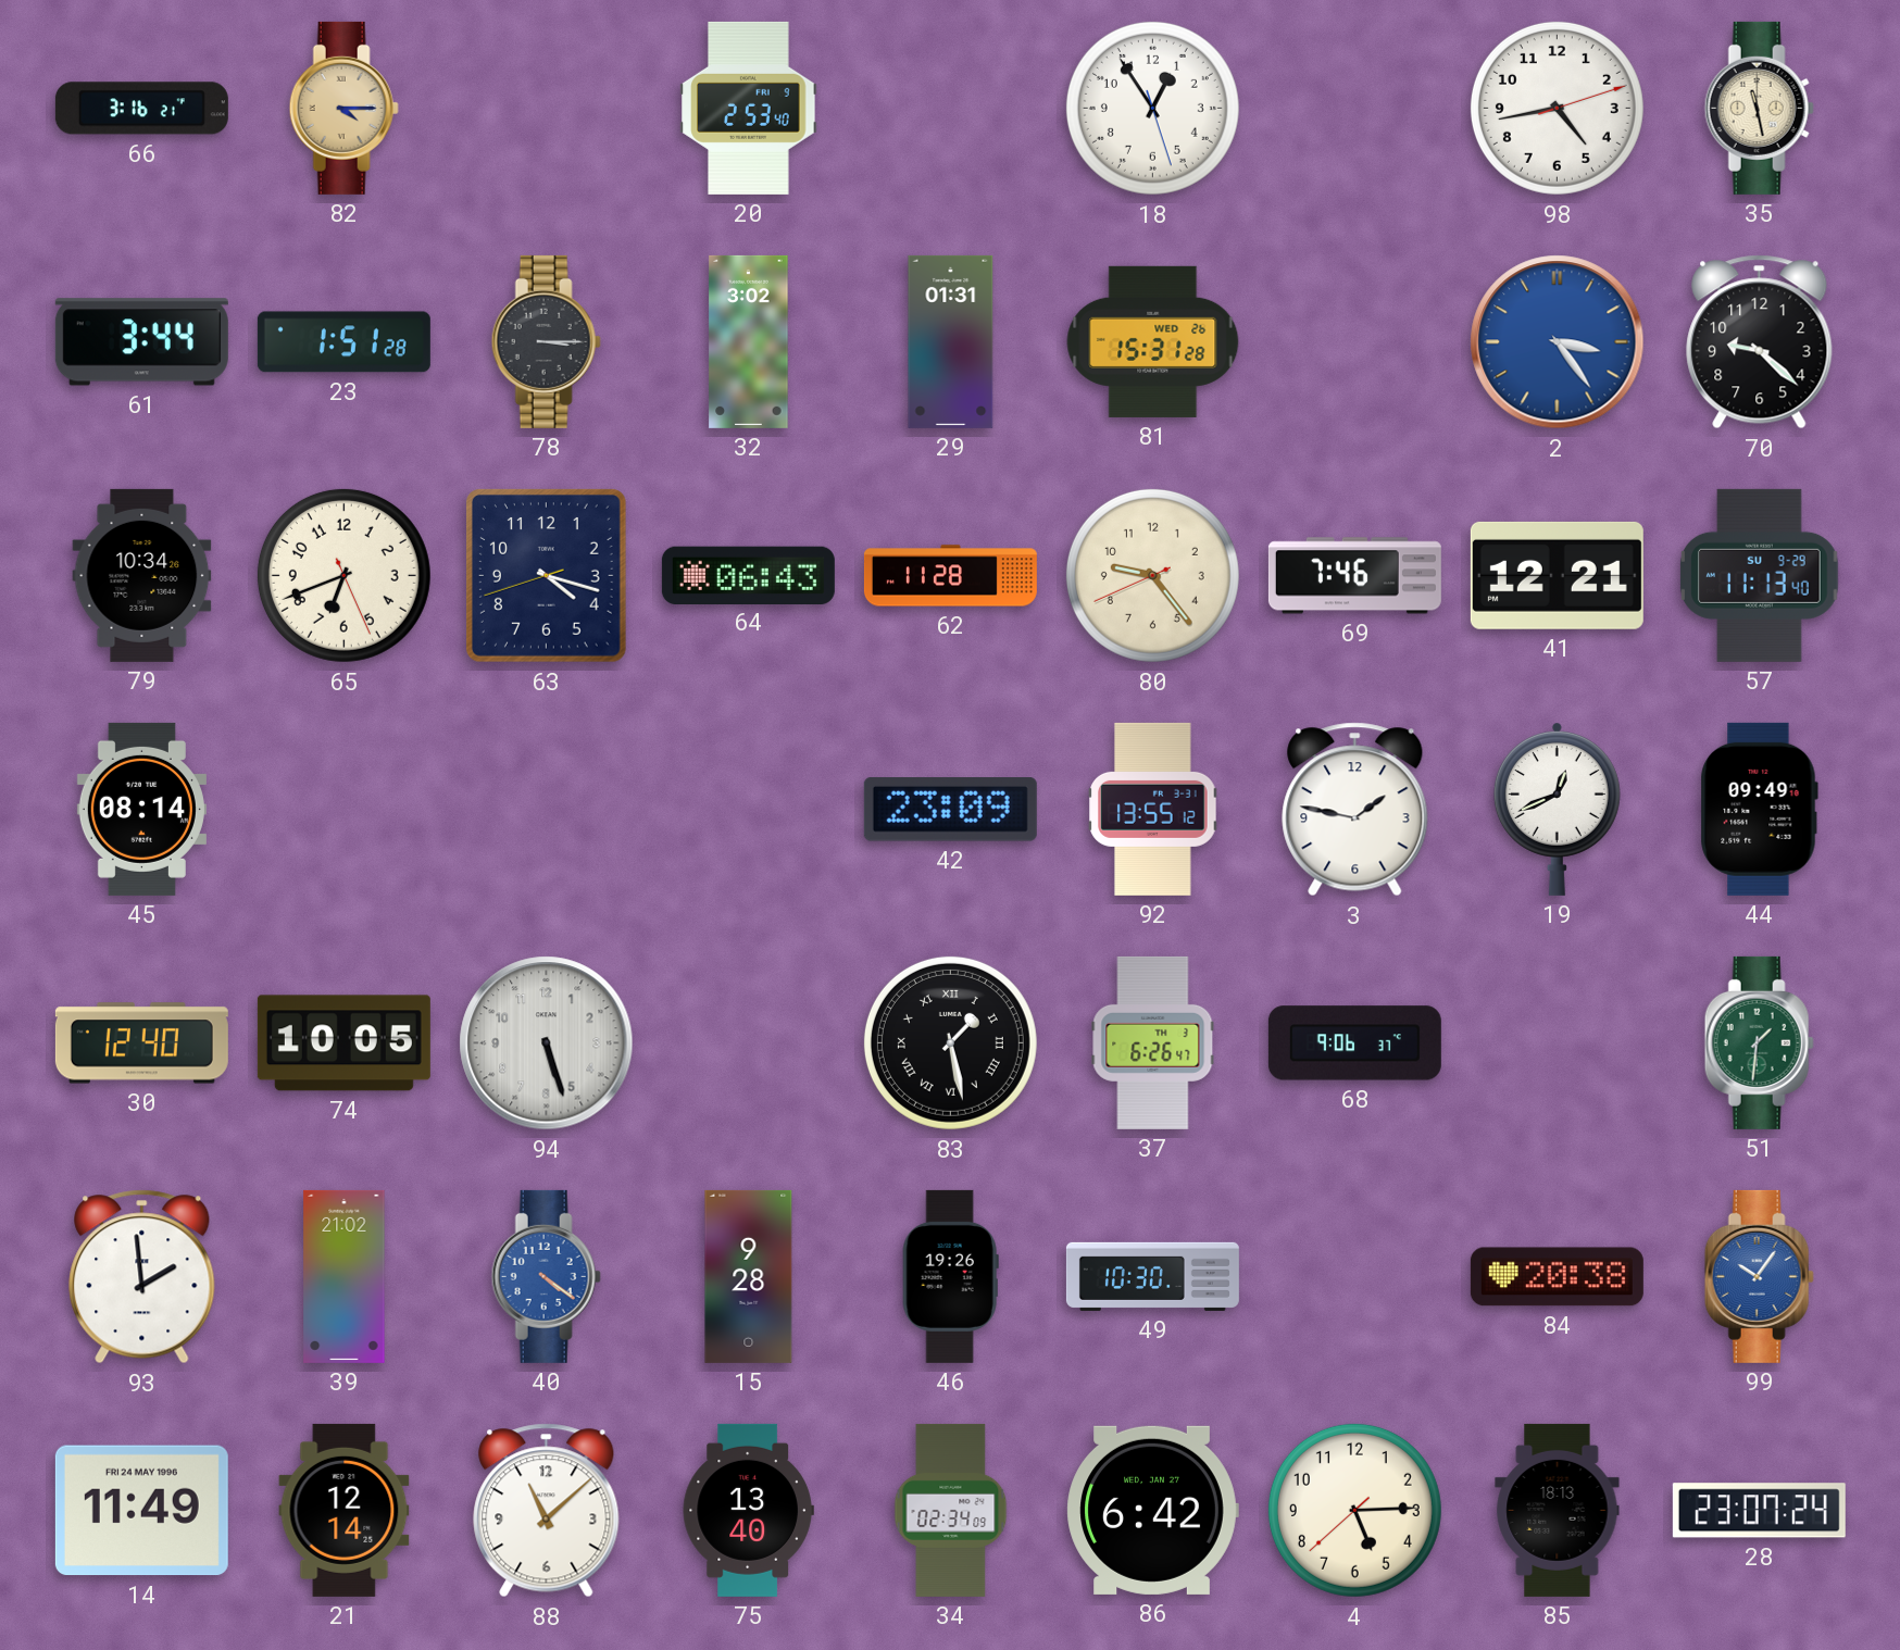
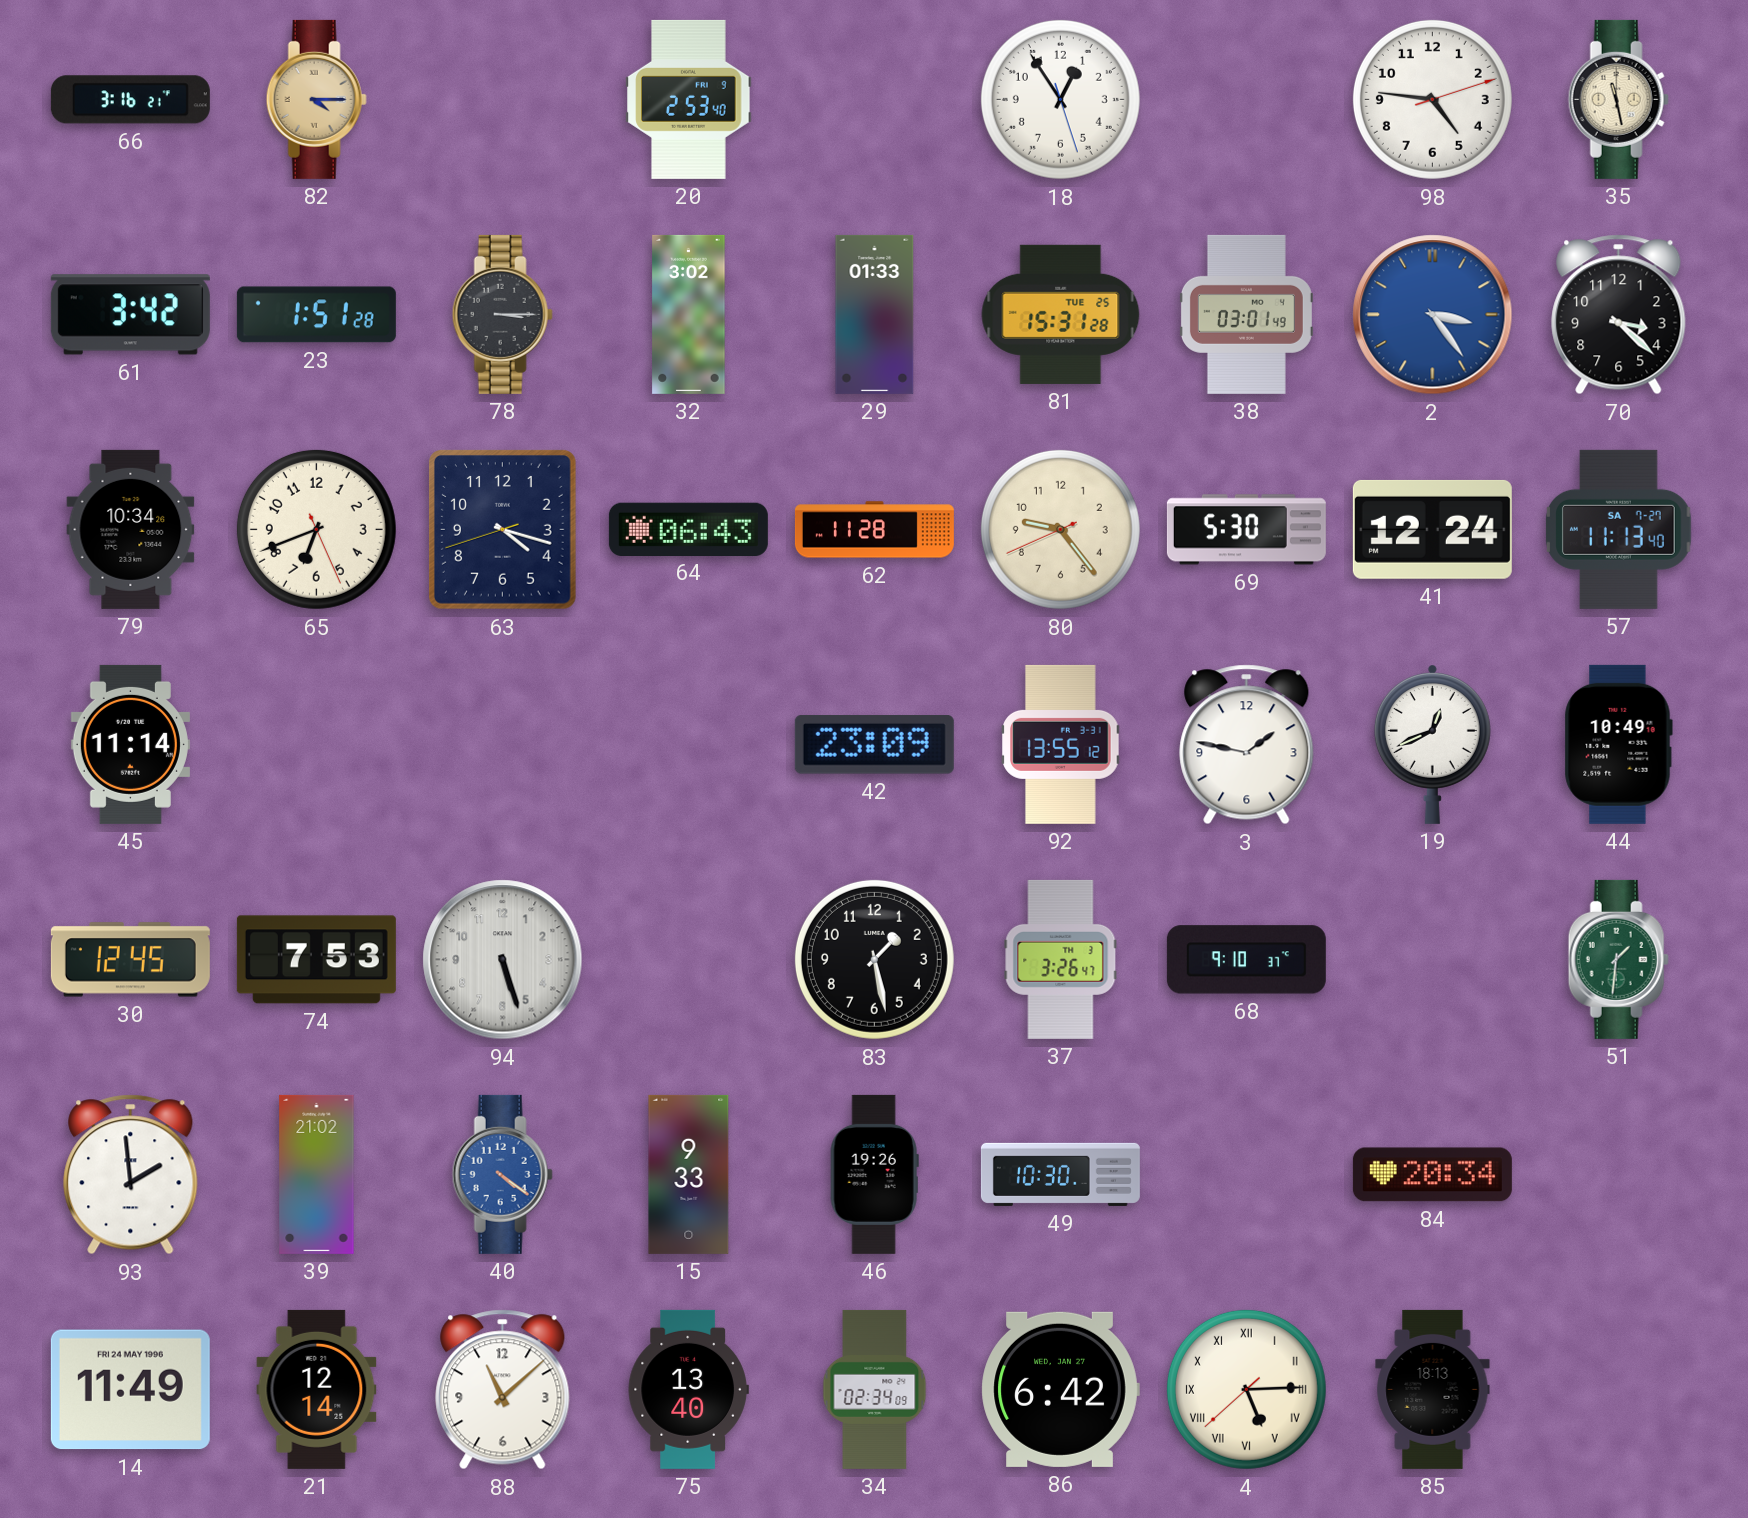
98: 4:43 -> 4:46
61: 3:44 -> 3:42
29: 01:31 -> 01:33
81 date: WED 26 -> TUE 25
38: none -> 03:01
70: 9:22 -> 3:22
69: 7:46 -> 5:30
41: 12:21 -> 12:24
57 date: SU 9-29 -> SA 7-27
45: 08:14 -> 11:14
44: 09:49 -> 10:49
30: 12:40 -> 12:45
74: 10:05 -> 7:53
83 numerals: Roman -> Arabic
37: 6:26 -> 3:26
68: 9:06 -> 9:10
15: 9:28 -> 9:33
84: 20:38 -> 20:34
99: 10:06 -> none
4 numerals: Arabic -> Roman
28: 23:07 -> none
